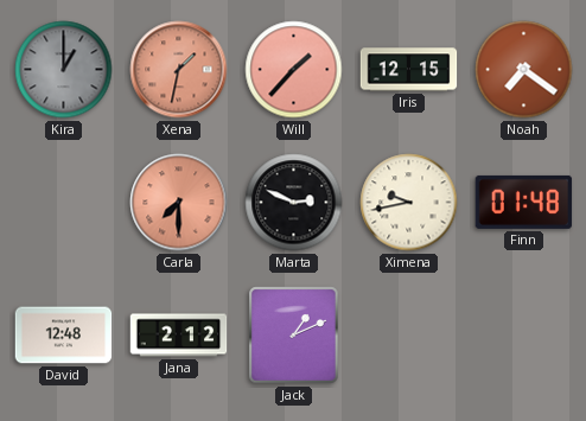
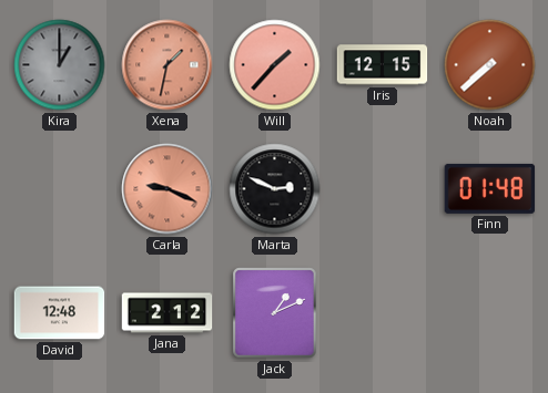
Noah: 7:21 -> 7:38
Carla: 7:30 -> 9:19
Ximena: 9:43 -> none
